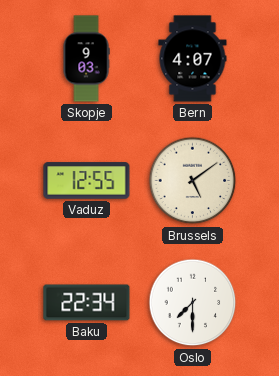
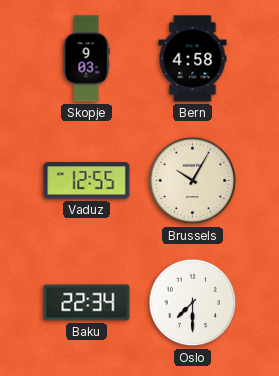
Bern: 4:07 -> 4:58
Brussels: 5:09 -> 10:05
